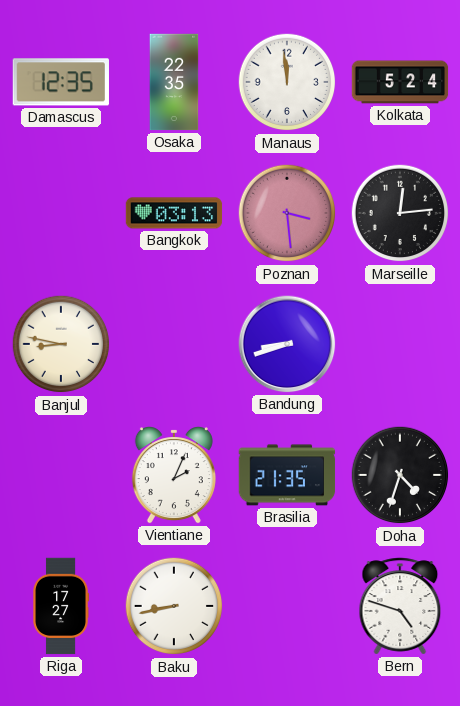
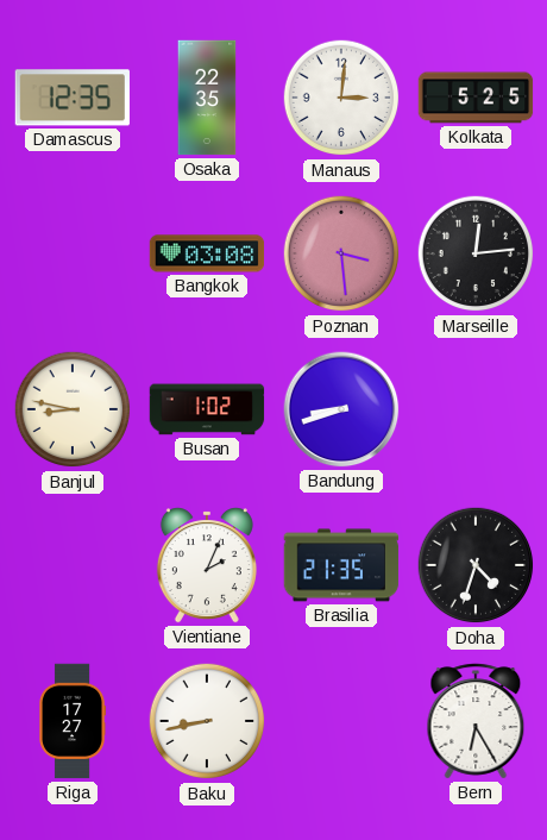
Manaus: 11:59 -> 3:01
Kolkata: 5:24 -> 5:25
Bangkok: 03:13 -> 03:08
Busan: none -> 1:02
Bern: 4:48 -> 6:25
